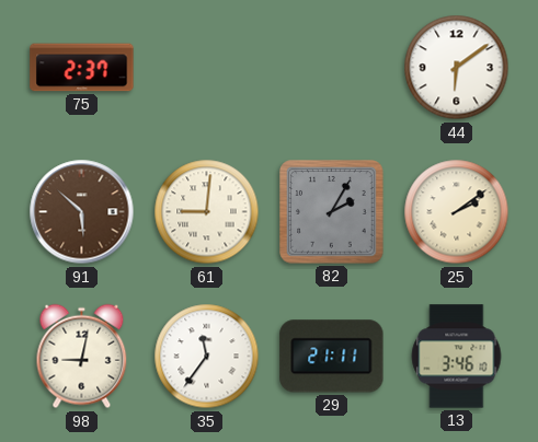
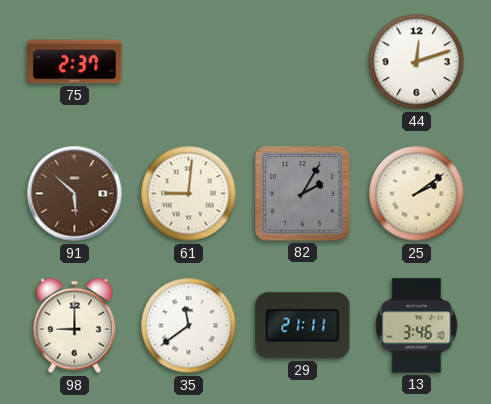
44: 6:09 -> 12:12
98: 9:02 -> 9:00
35: 11:36 -> 11:39
